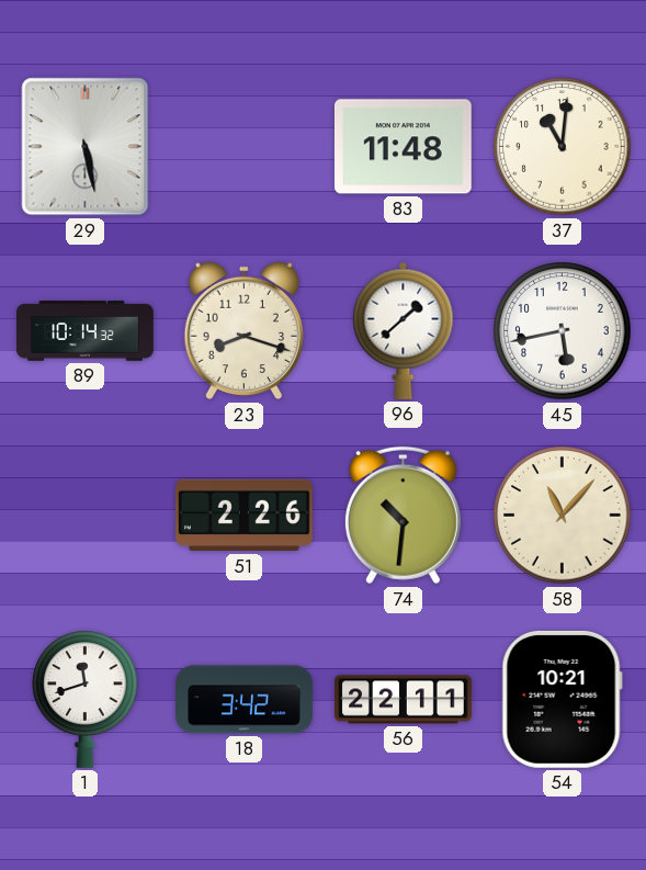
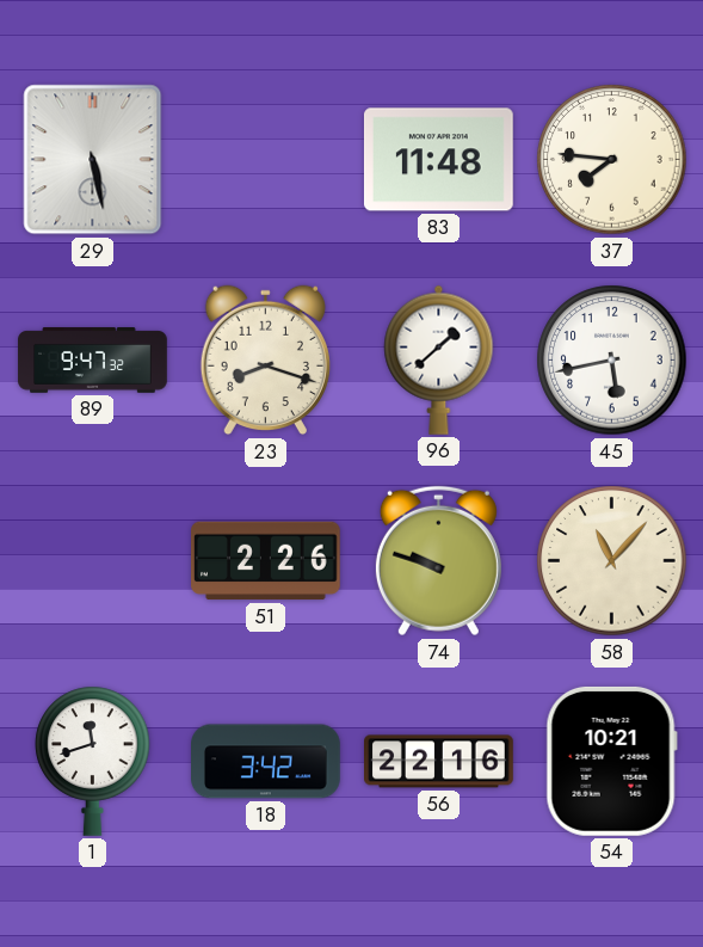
37: 11:01 -> 7:46
89: 10:14 -> 9:47
74: 10:31 -> 9:48
56: 22:11 -> 22:16
